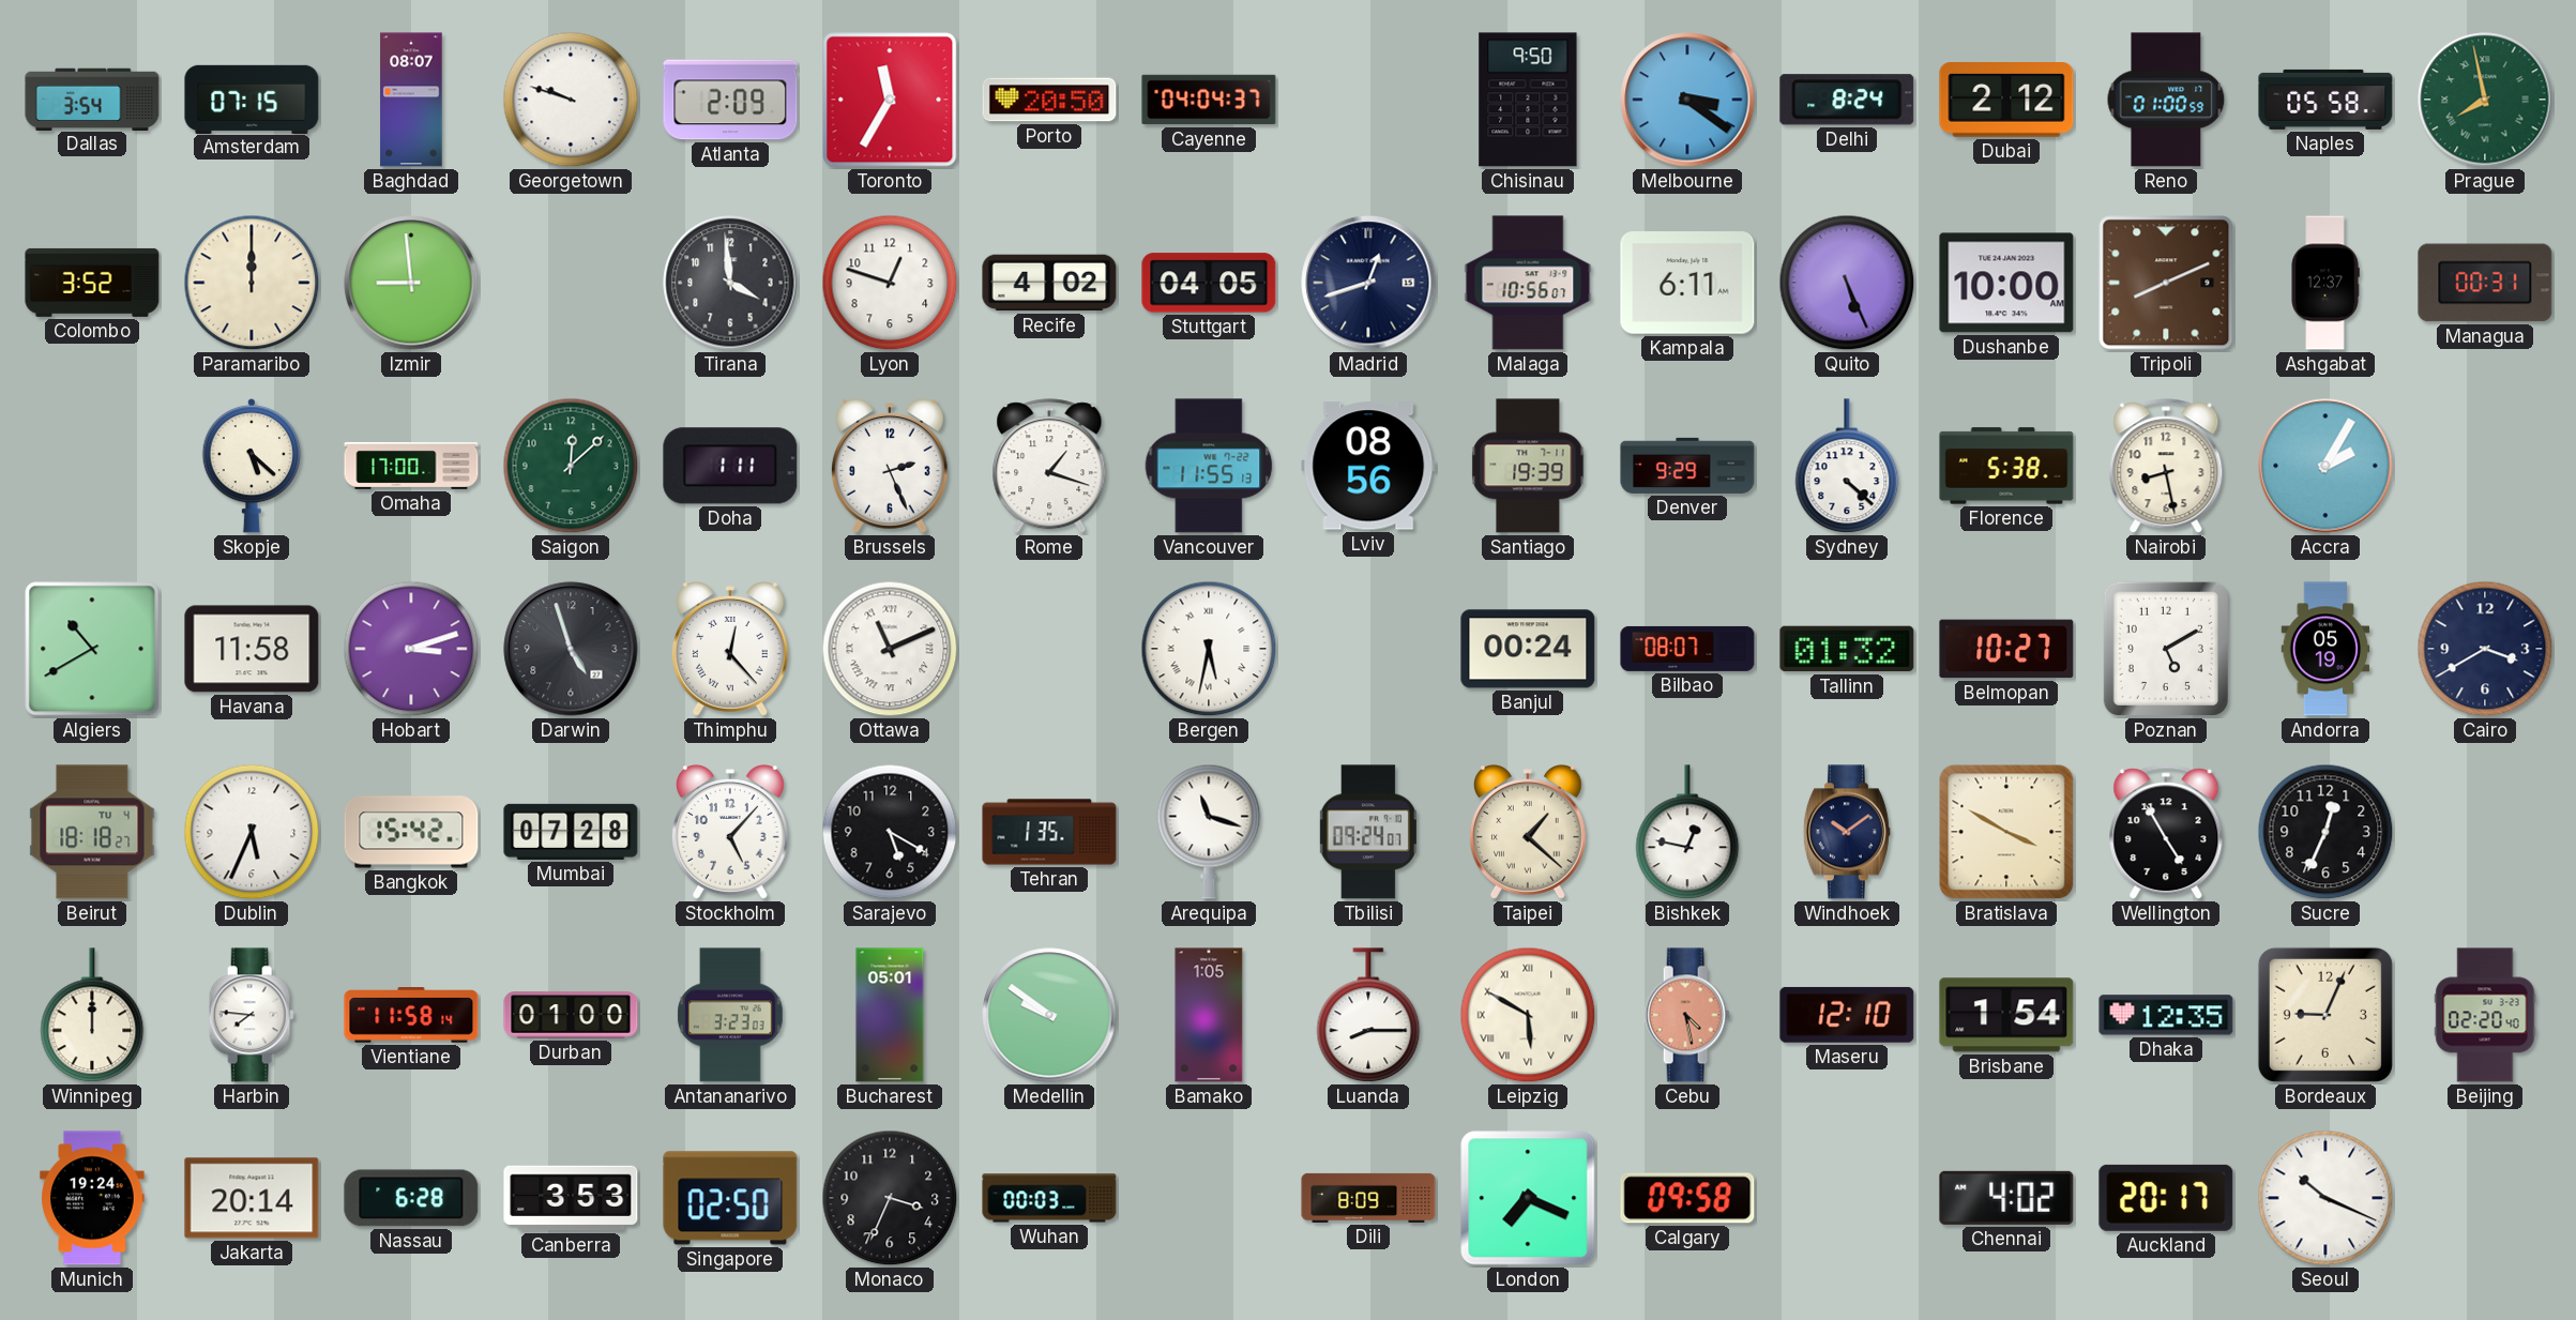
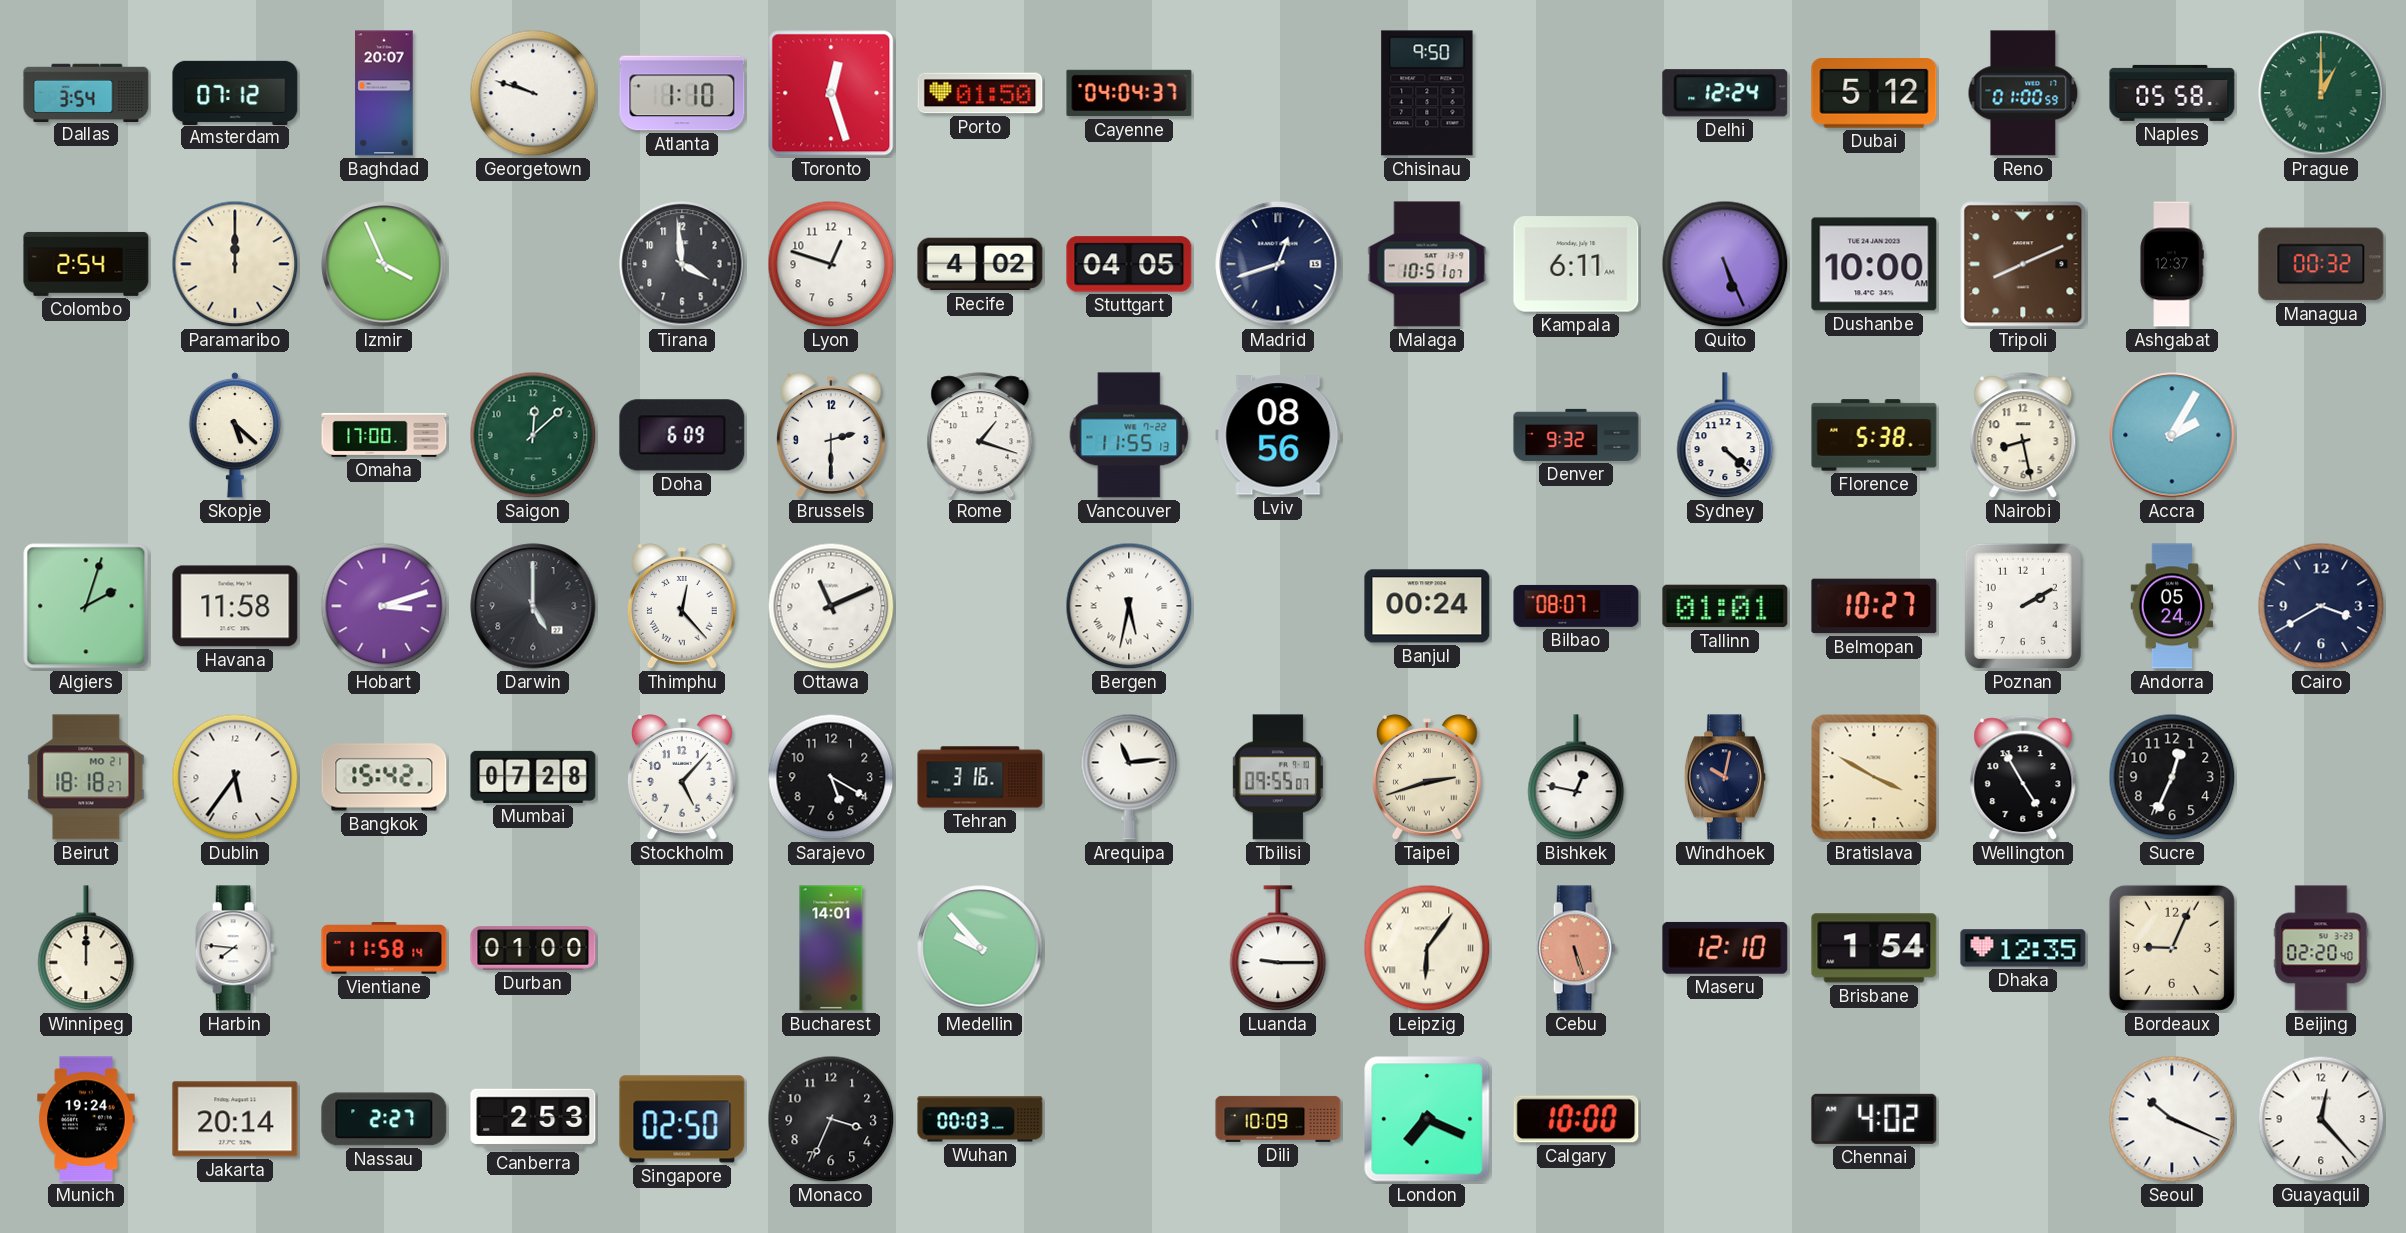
Amsterdam: 07:15 -> 07:12
Baghdad: 08:07 -> 20:07
Atlanta: 2:09 -> 1:10
Toronto: 11:35 -> 12:27
Porto: 20:50 -> 01:50
Melbourne: 3:21 -> none
Delhi: 8:24 -> 12:24
Dubai: 2:12 -> 5:12
Prague: 7:58 -> 1:00
Colombo: 3:52 -> 2:54
Izmir: 8:59 -> 3:56
Malaga: 10:56 -> 10:51
Managua: 00:31 -> 00:32
Doha: 1:11 -> 6:09
Brussels: 2:26 -> 2:30
Santiago: 19:39 -> none
Denver: 9:29 -> 9:32
Algiers: 10:40 -> 2:03
Darwin: 4:57 -> 5:00
Ottawa numerals: Roman -> Arabic
Tallinn: 01:32 -> 01:01
Poznan: 5:10 -> 2:10
Andorra: 05:19 -> 05:24
Beirut date: TU 4 -> MO 21
Dublin: 5:34 -> 5:36
Tehran: 1:35 -> 3:16
Arequipa: 11:18 -> 11:14
Tbilisi: 09:24 -> 09:55
Taipei: 1:22 -> 2:42
Windhoek: 10:09 -> 10:02
Antananarivo: 3:23 -> none
Bucharest: 05:01 -> 14:01
Medellin: 9:51 -> 9:53
Bamako: 1:05 -> none
Luanda: 8:15 -> 9:15
Leipzig: 5:50 -> 6:06
Cebu: 4:28 -> 5:27
Nassau: 6:28 -> 2:27
Canberra: 3:53 -> 2:53
Dili: 8:09 -> 10:09
Calgary: 09:58 -> 10:00
Auckland: 20:17 -> none
Guayaquil: none -> 12:23
